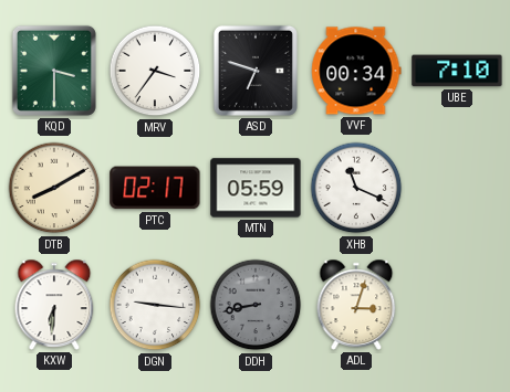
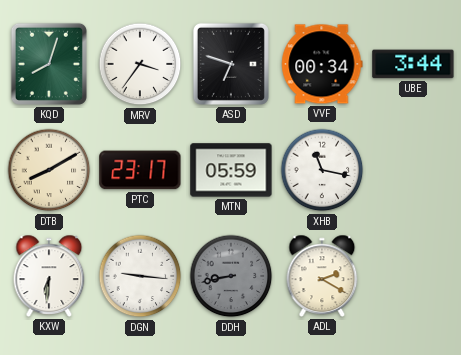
KQD: 3:30 -> 8:03
UBE: 7:10 -> 3:44
PTC: 02:17 -> 23:17
XHB: 11:19 -> 11:17
ADL: 3:03 -> 2:20
